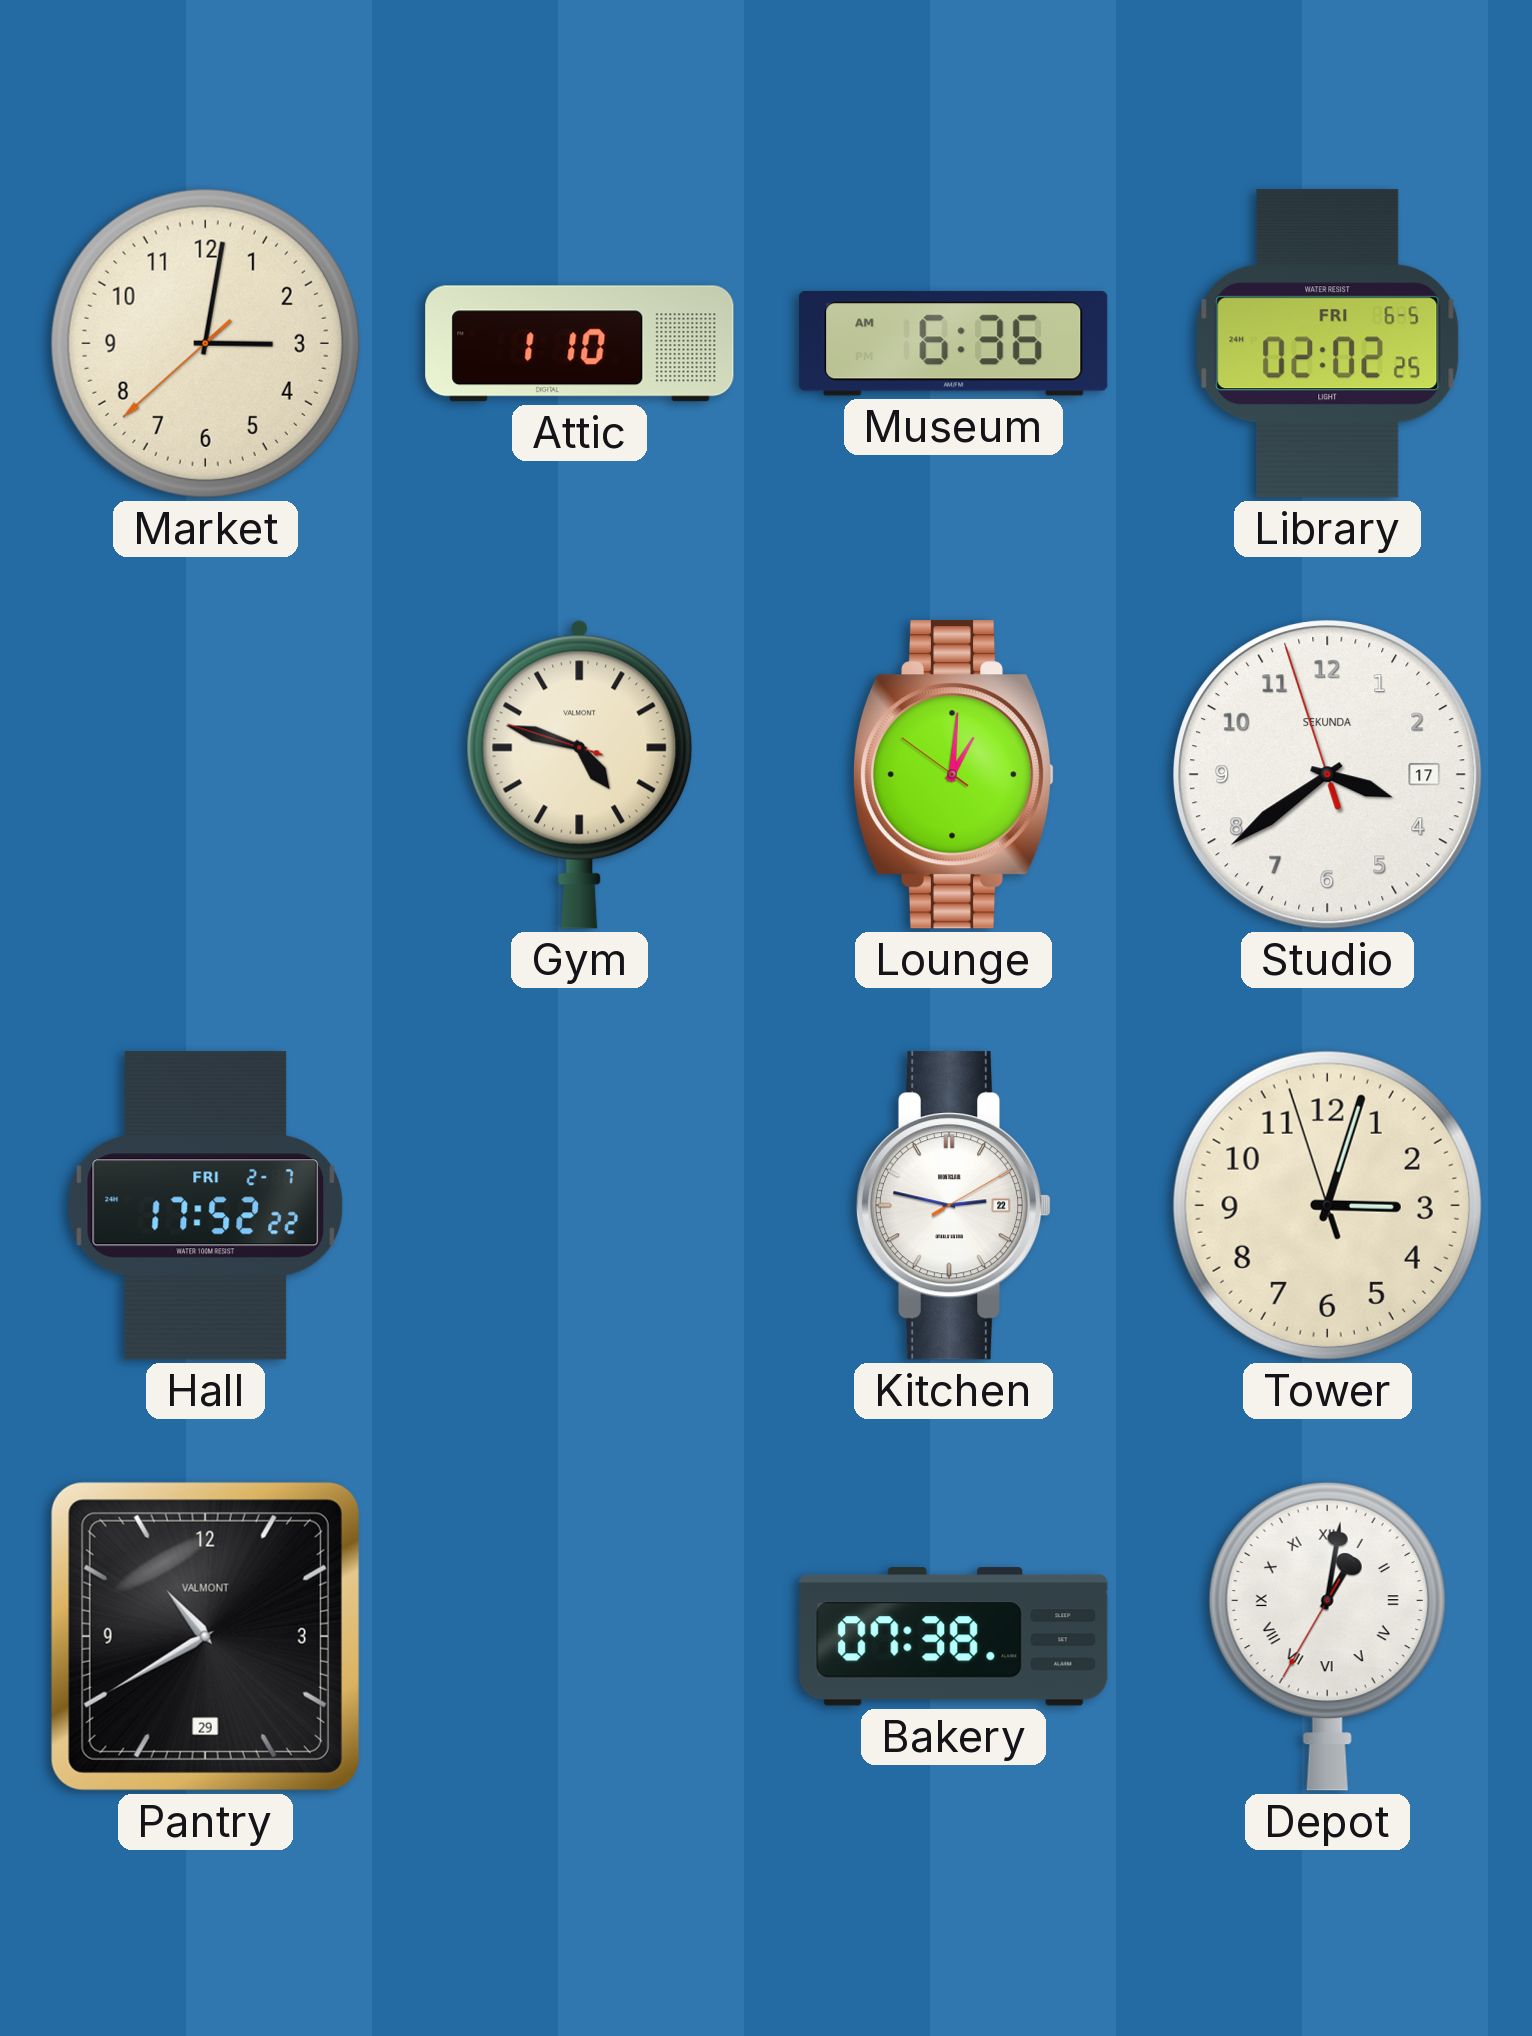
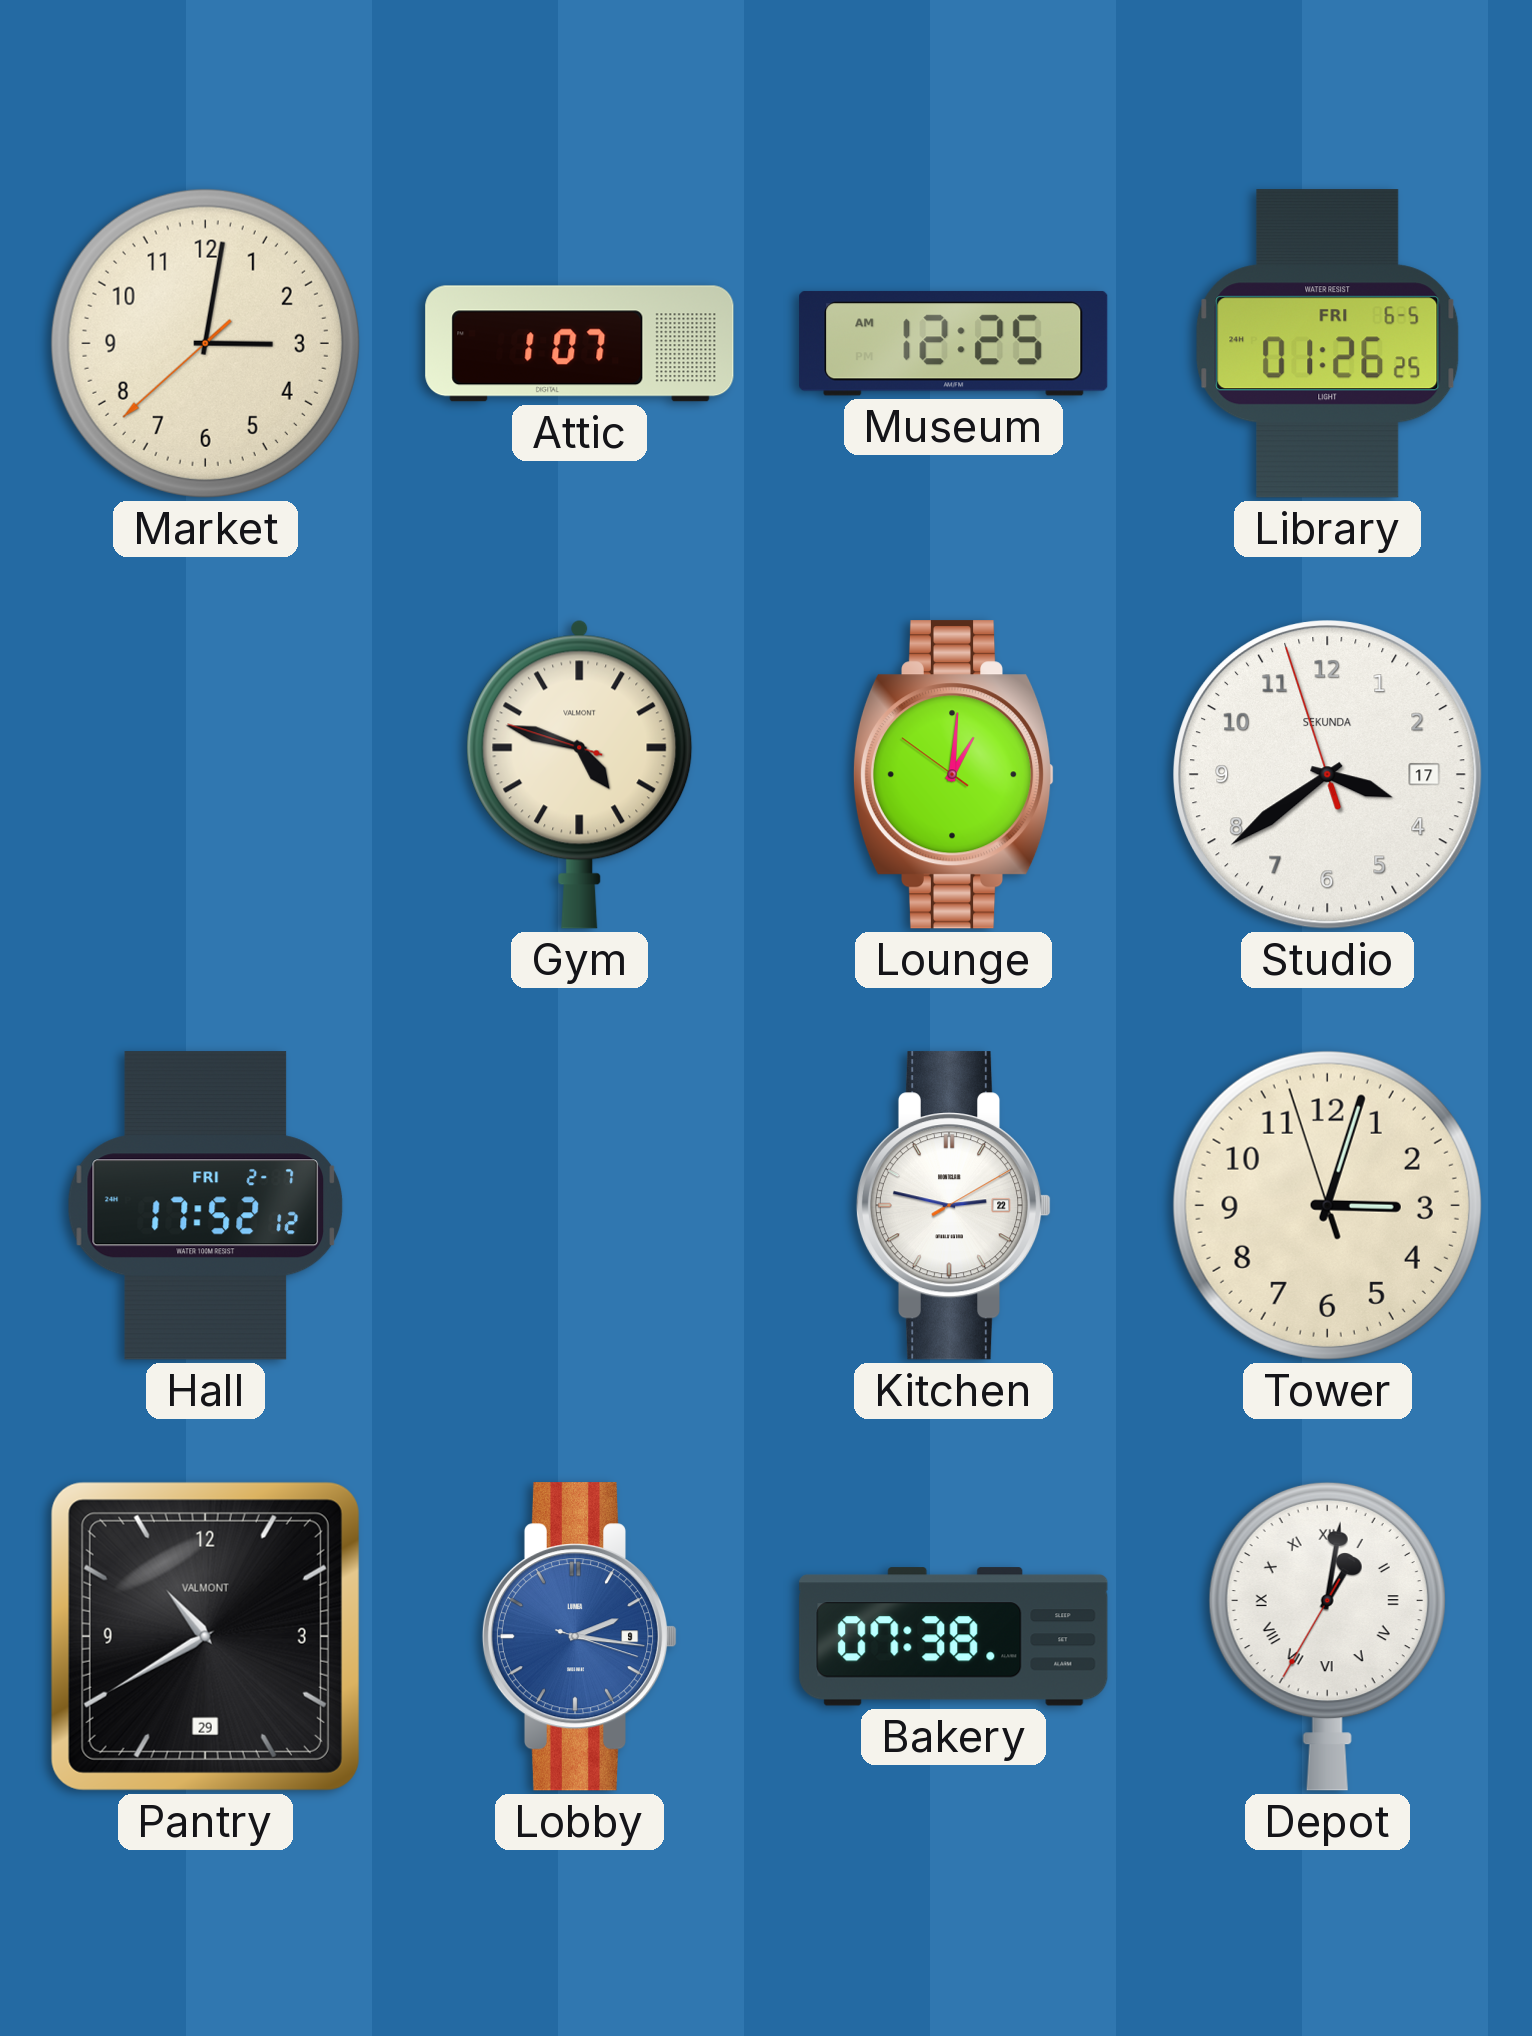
Attic: 1:10 -> 1:07
Museum: 6:36 -> 12:25
Library: 02:02 -> 01:26
Hall: 17:52:22 -> 17:52:12
Lobby: none -> 2:16
